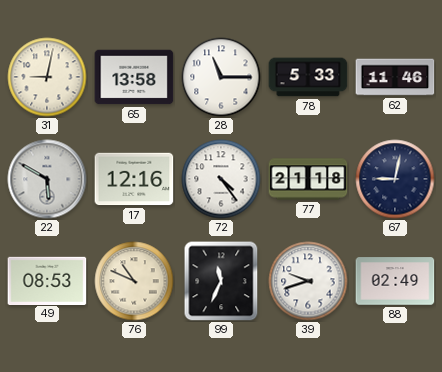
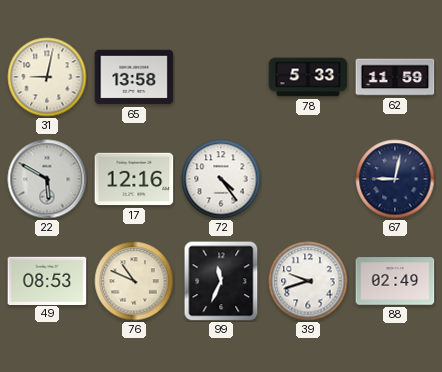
28: 11:15 -> none
62: 11:46 -> 11:59
77: 21:18 -> none
